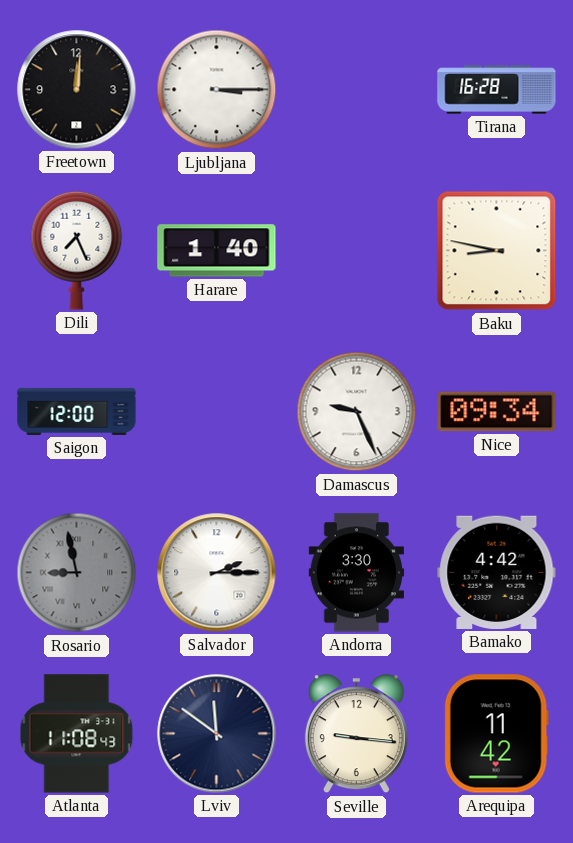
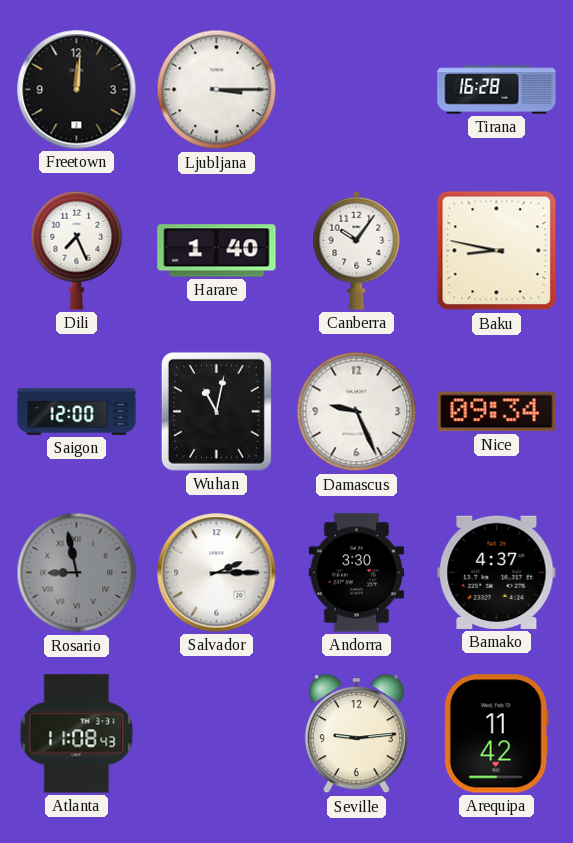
Canberra: none -> 10:06
Wuhan: none -> 11:02
Bamako: 4:42 -> 4:37
Lviv: 11:51 -> none
Seville: 9:16 -> 9:14
